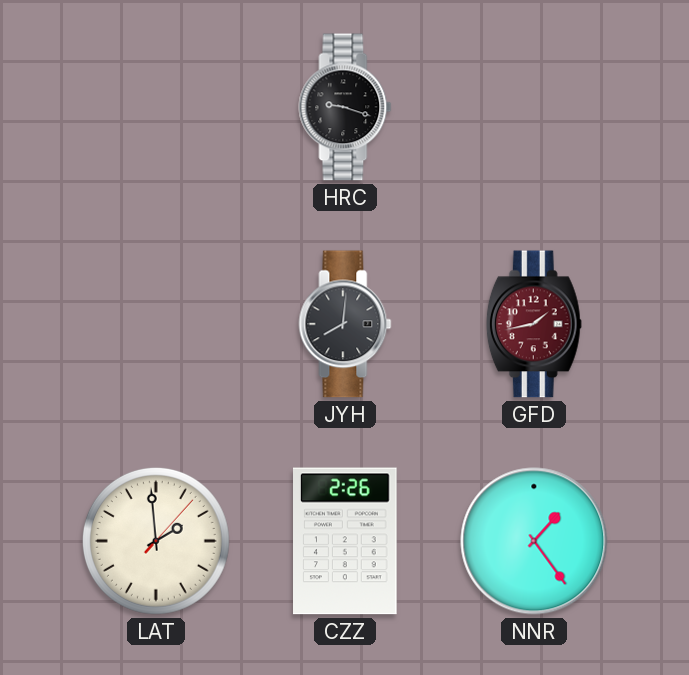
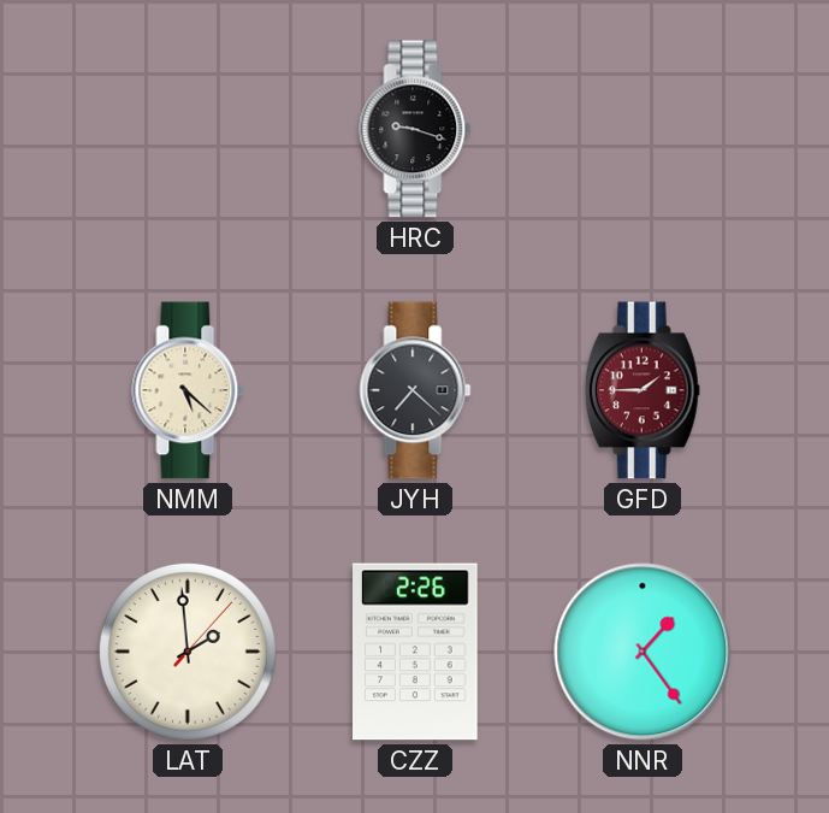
NMM: none -> 5:22
JYH: 8:01 -> 7:22
GFD: 1:43 -> 1:45
